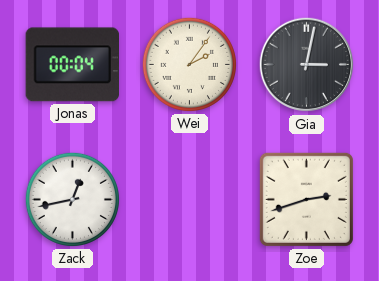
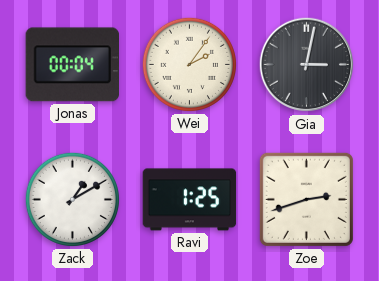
Zack: 12:43 -> 1:10
Ravi: none -> 1:25
